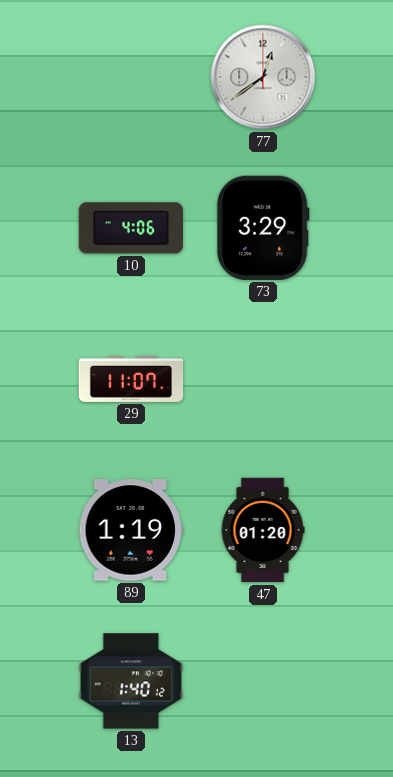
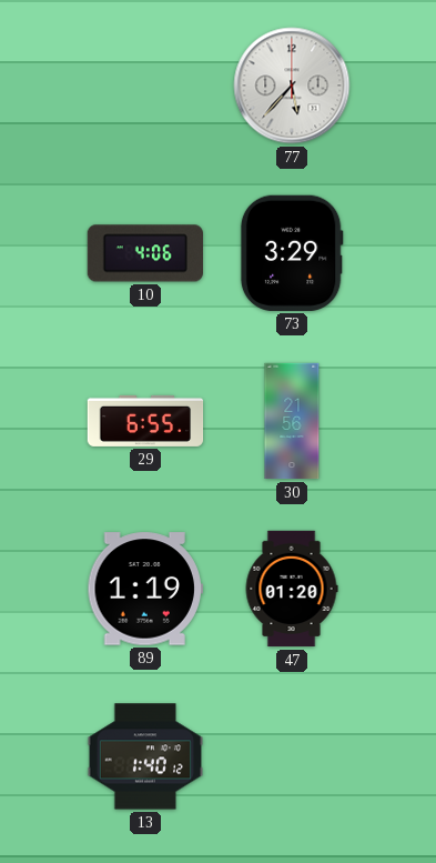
77: 12:39 -> 5:37
29: 11:07 -> 6:55
30: none -> 21:56
